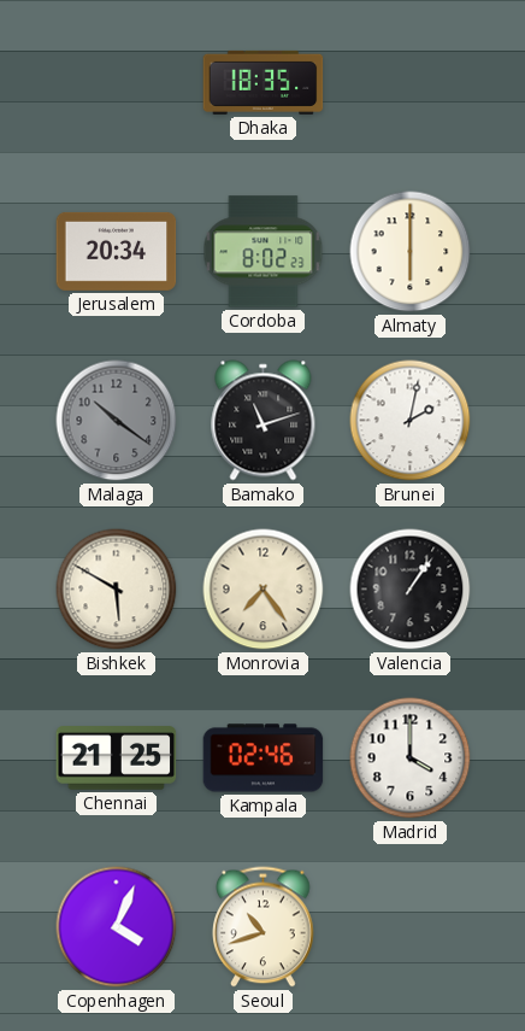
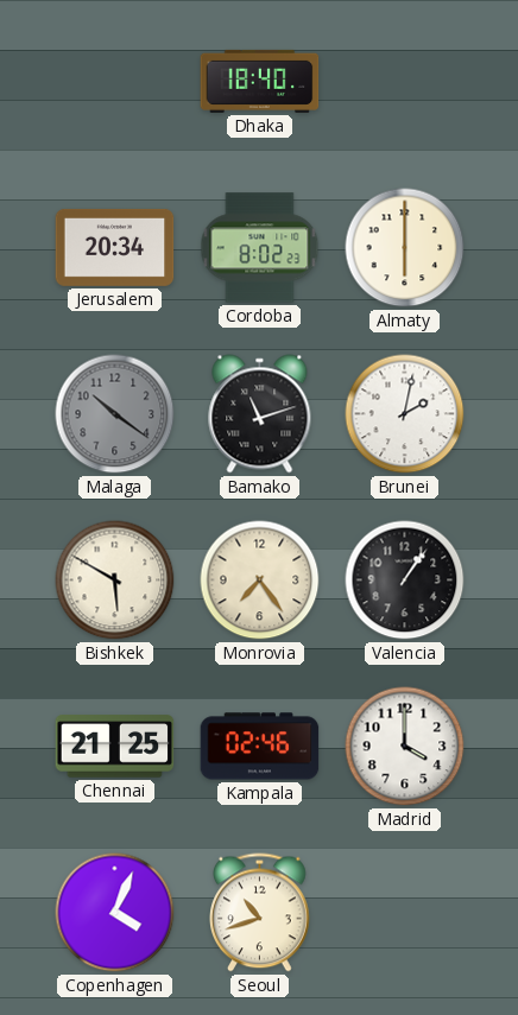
Dhaka: 18:35 -> 18:40
